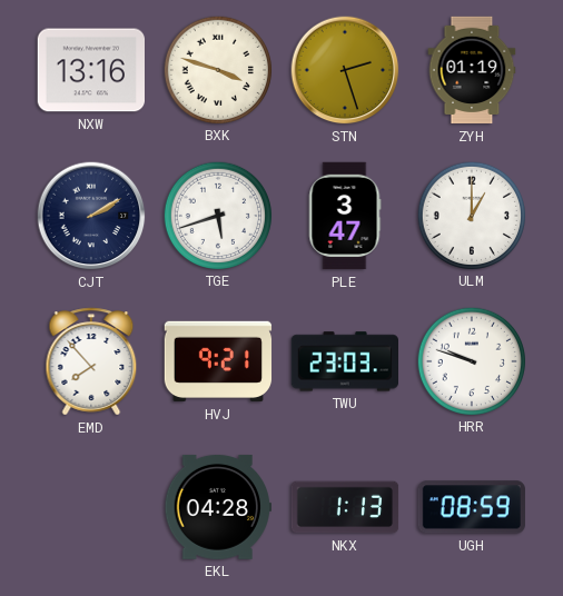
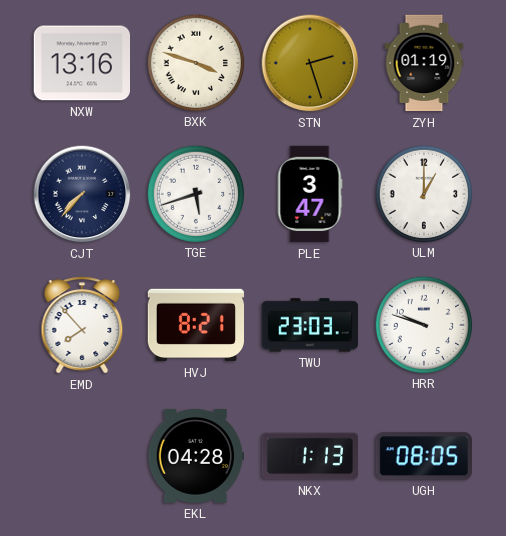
CJT: 2:10 -> 7:37
HVJ: 9:21 -> 8:21
UGH: 08:59 -> 08:05
